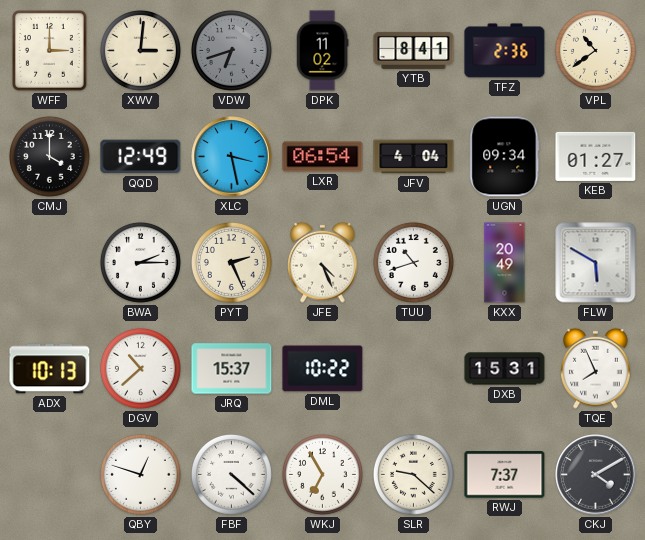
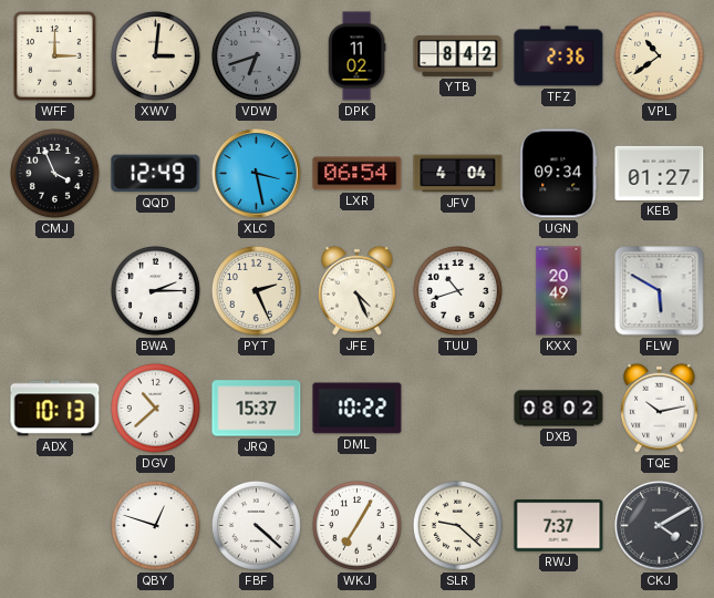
YTB: 8:41 -> 8:42
CMJ: 4:00 -> 3:56
DXB: 15:31 -> 08:02
TQE: 7:56 -> 10:13
WKJ: 6:55 -> 7:05
